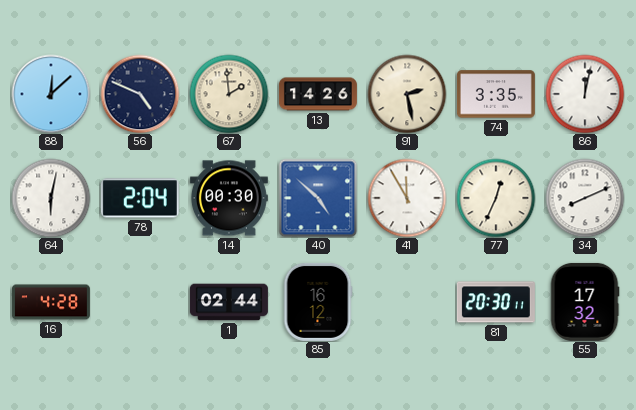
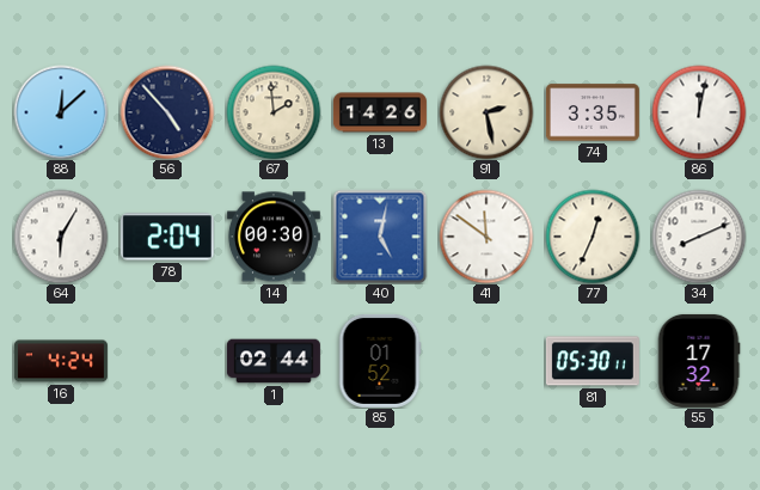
56: 4:49 -> 4:53
64: 6:02 -> 6:05
40: 4:52 -> 5:02
41: 11:55 -> 11:51
16: 4:28 -> 4:24
85: 16:12 -> 01:52
81: 20:30 -> 05:30
